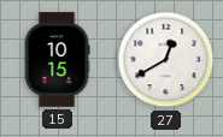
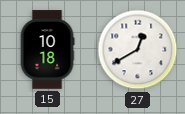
15: 10:15 -> 10:18
